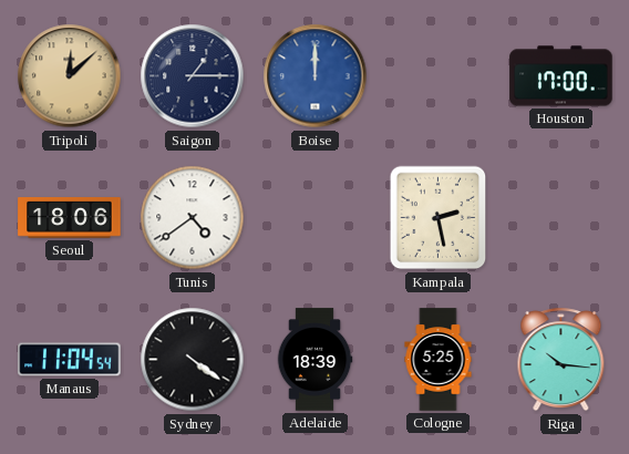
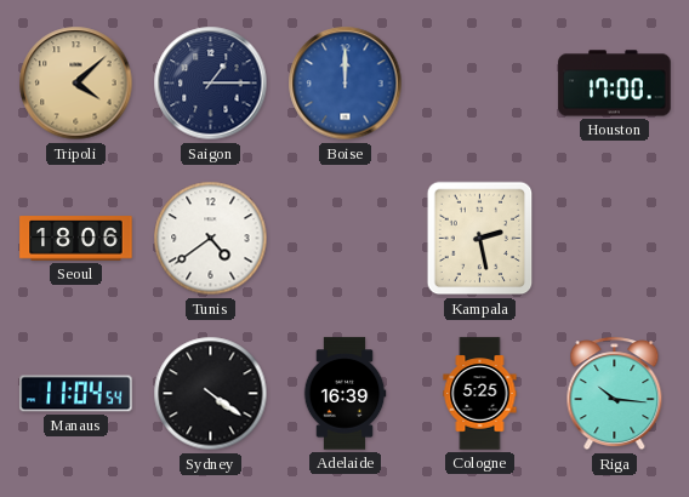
Tripoli: 12:08 -> 4:08
Adelaide: 18:39 -> 16:39
